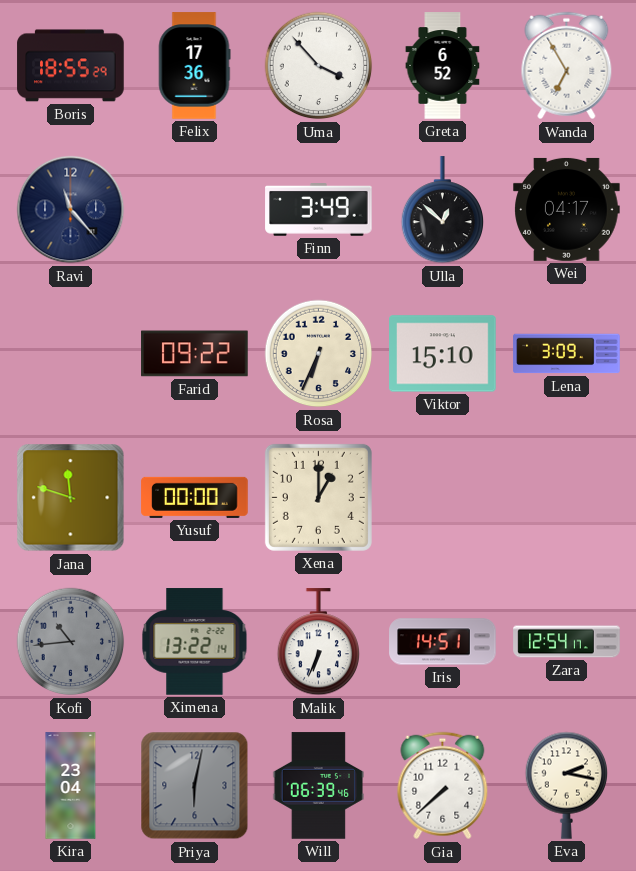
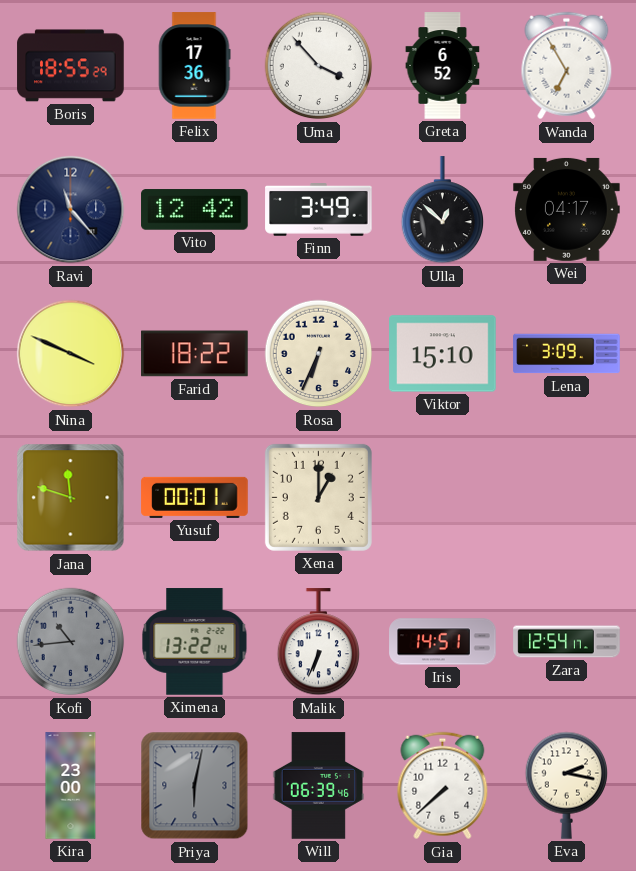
Vito: none -> 12:42
Nina: none -> 3:49
Farid: 09:22 -> 18:22
Yusuf: 00:00 -> 00:01
Kira: 23:04 -> 23:00
